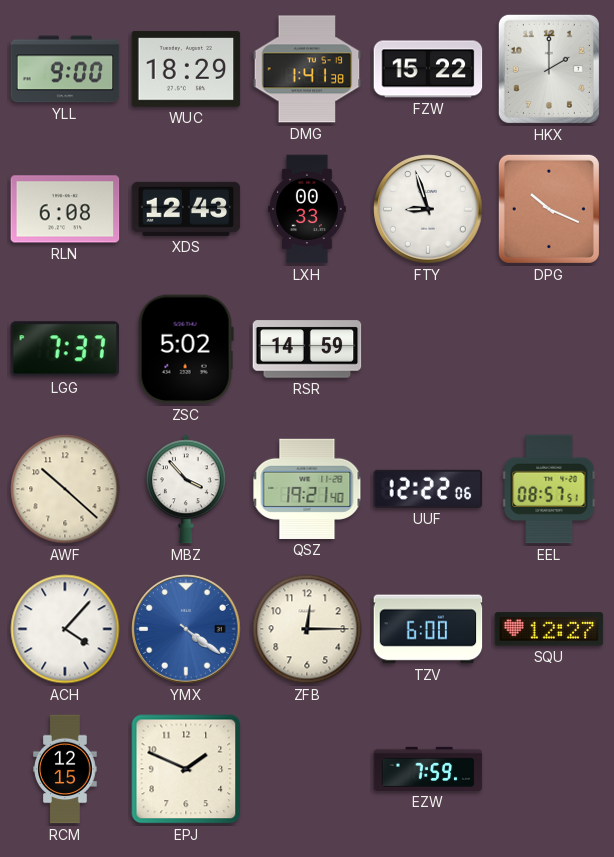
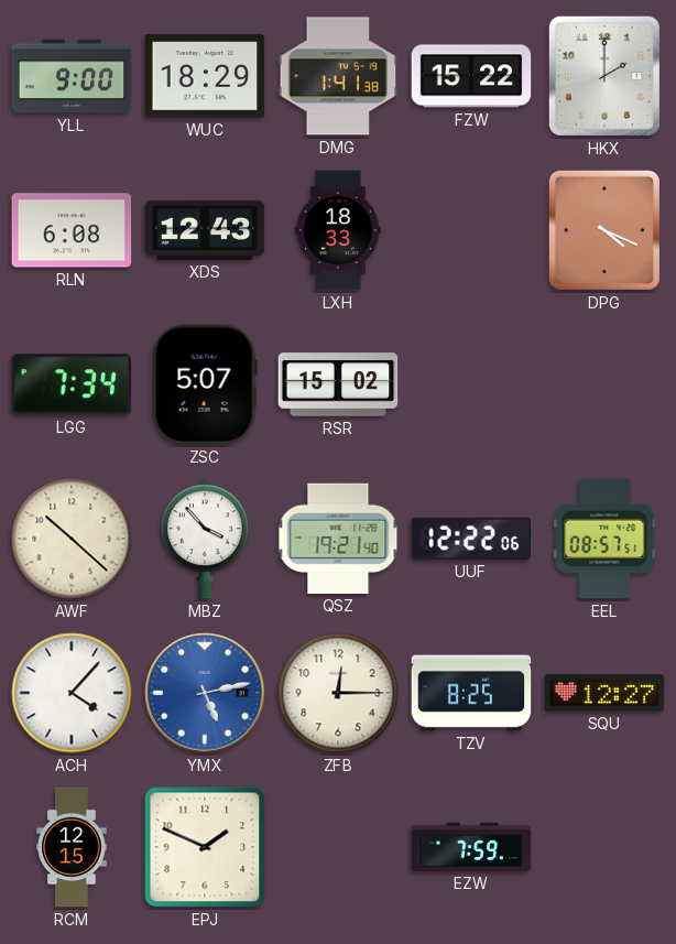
LXH: 00:33 -> 18:33
FTY: 8:57 -> none
DPG: 10:19 -> 4:19
LGG: 7:37 -> 7:34
ZSC: 5:02 -> 5:07
RSR: 14:59 -> 15:02
YMX: 4:21 -> 5:13
TZV: 6:00 -> 8:25
